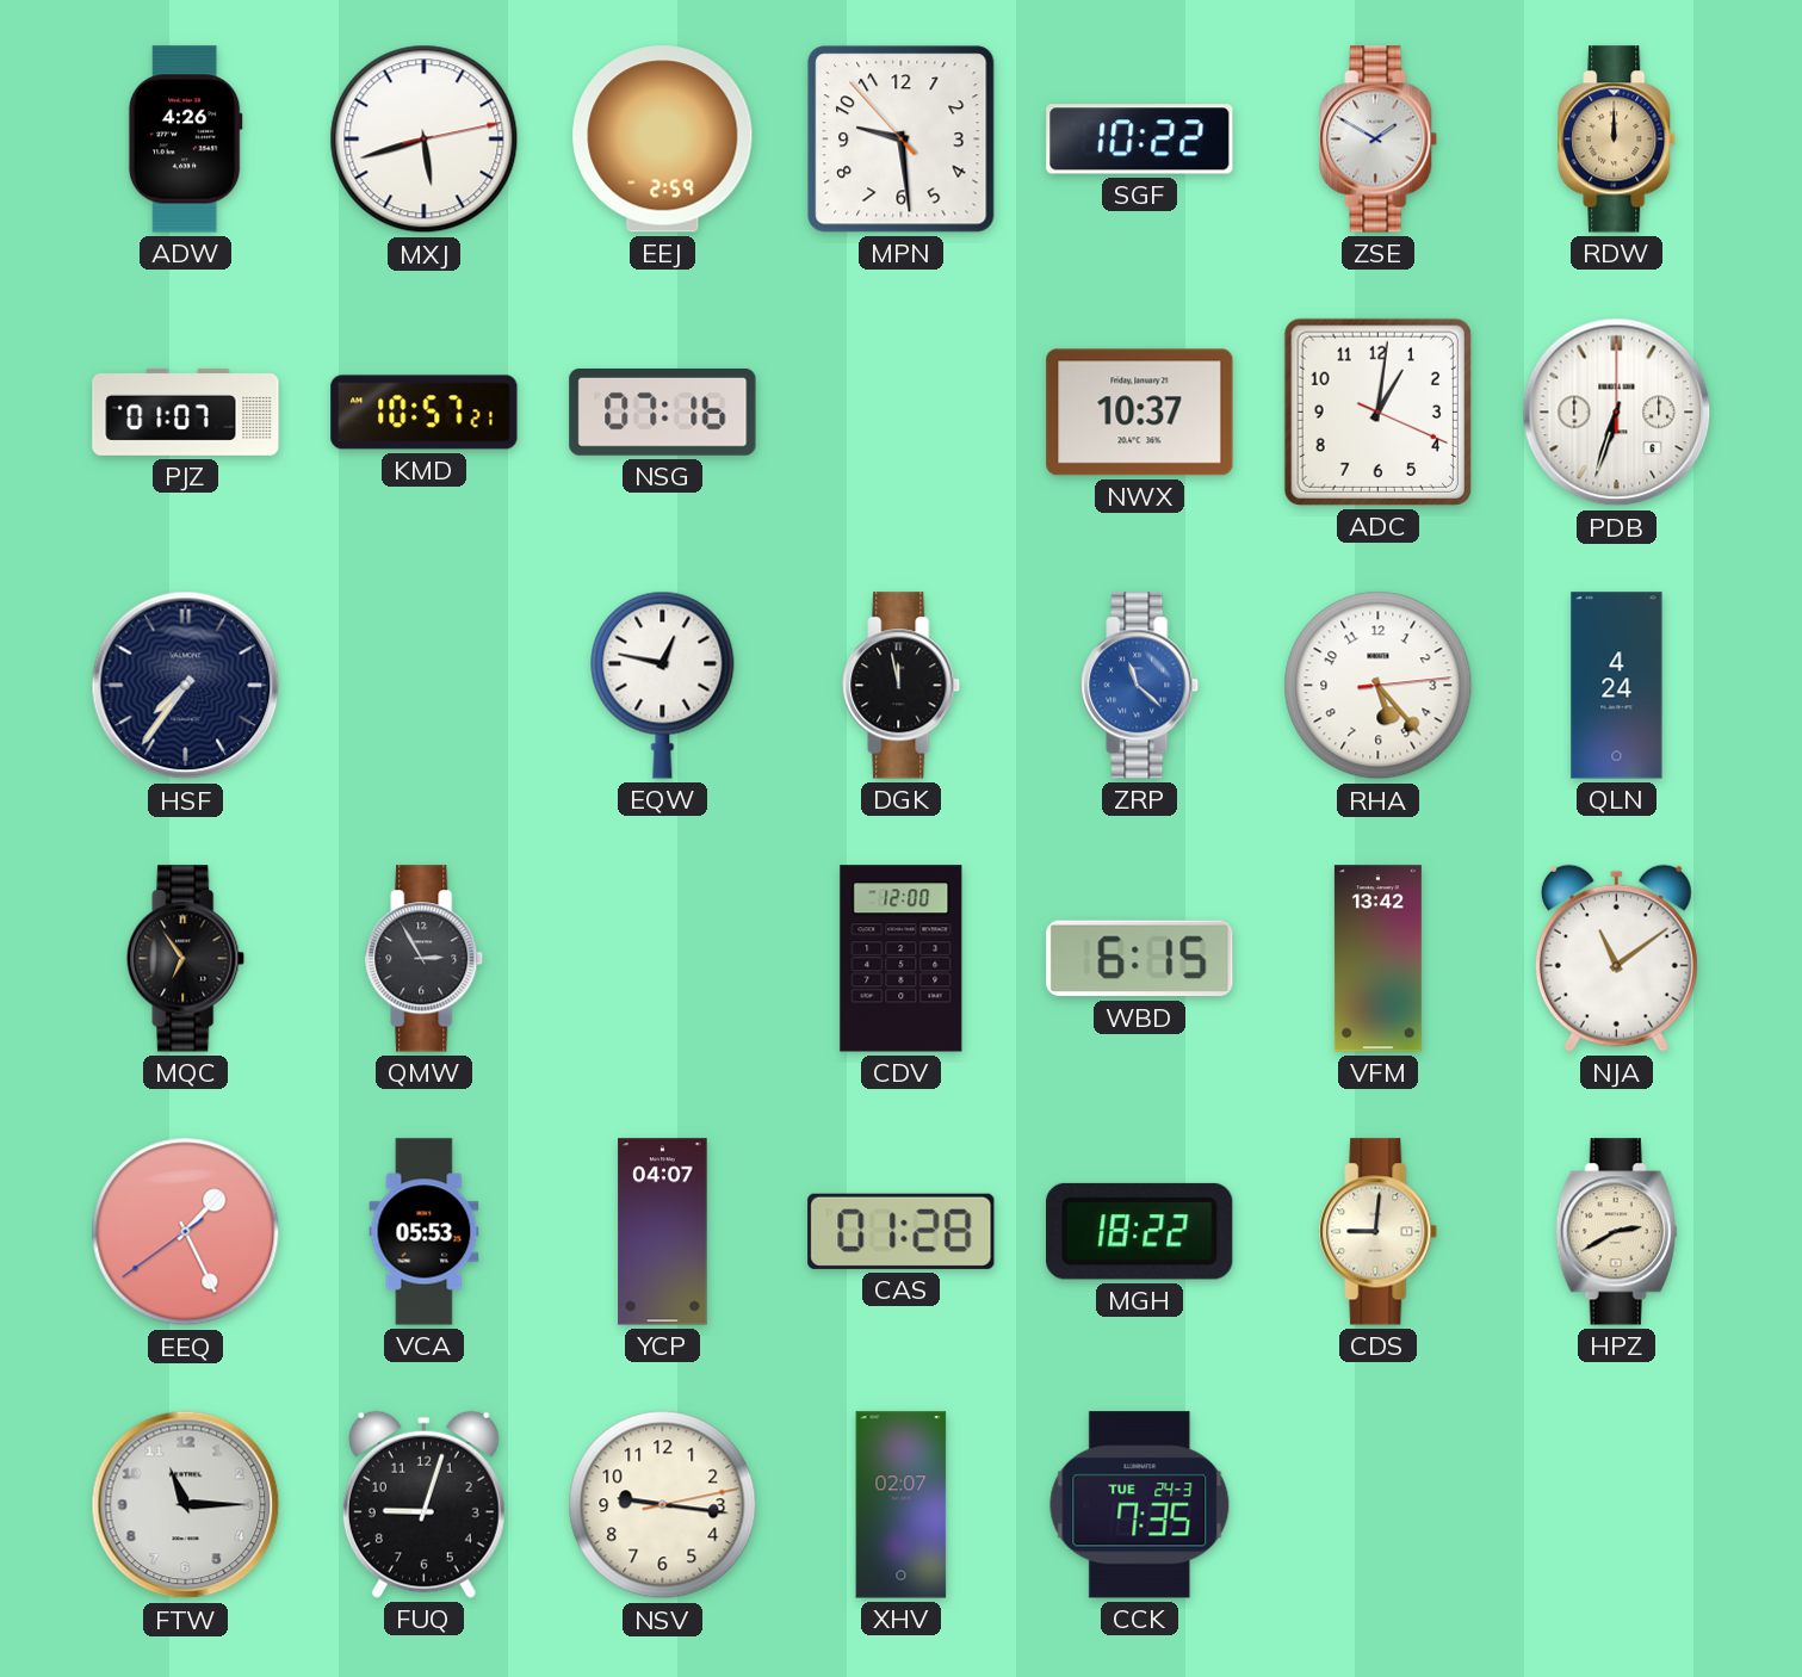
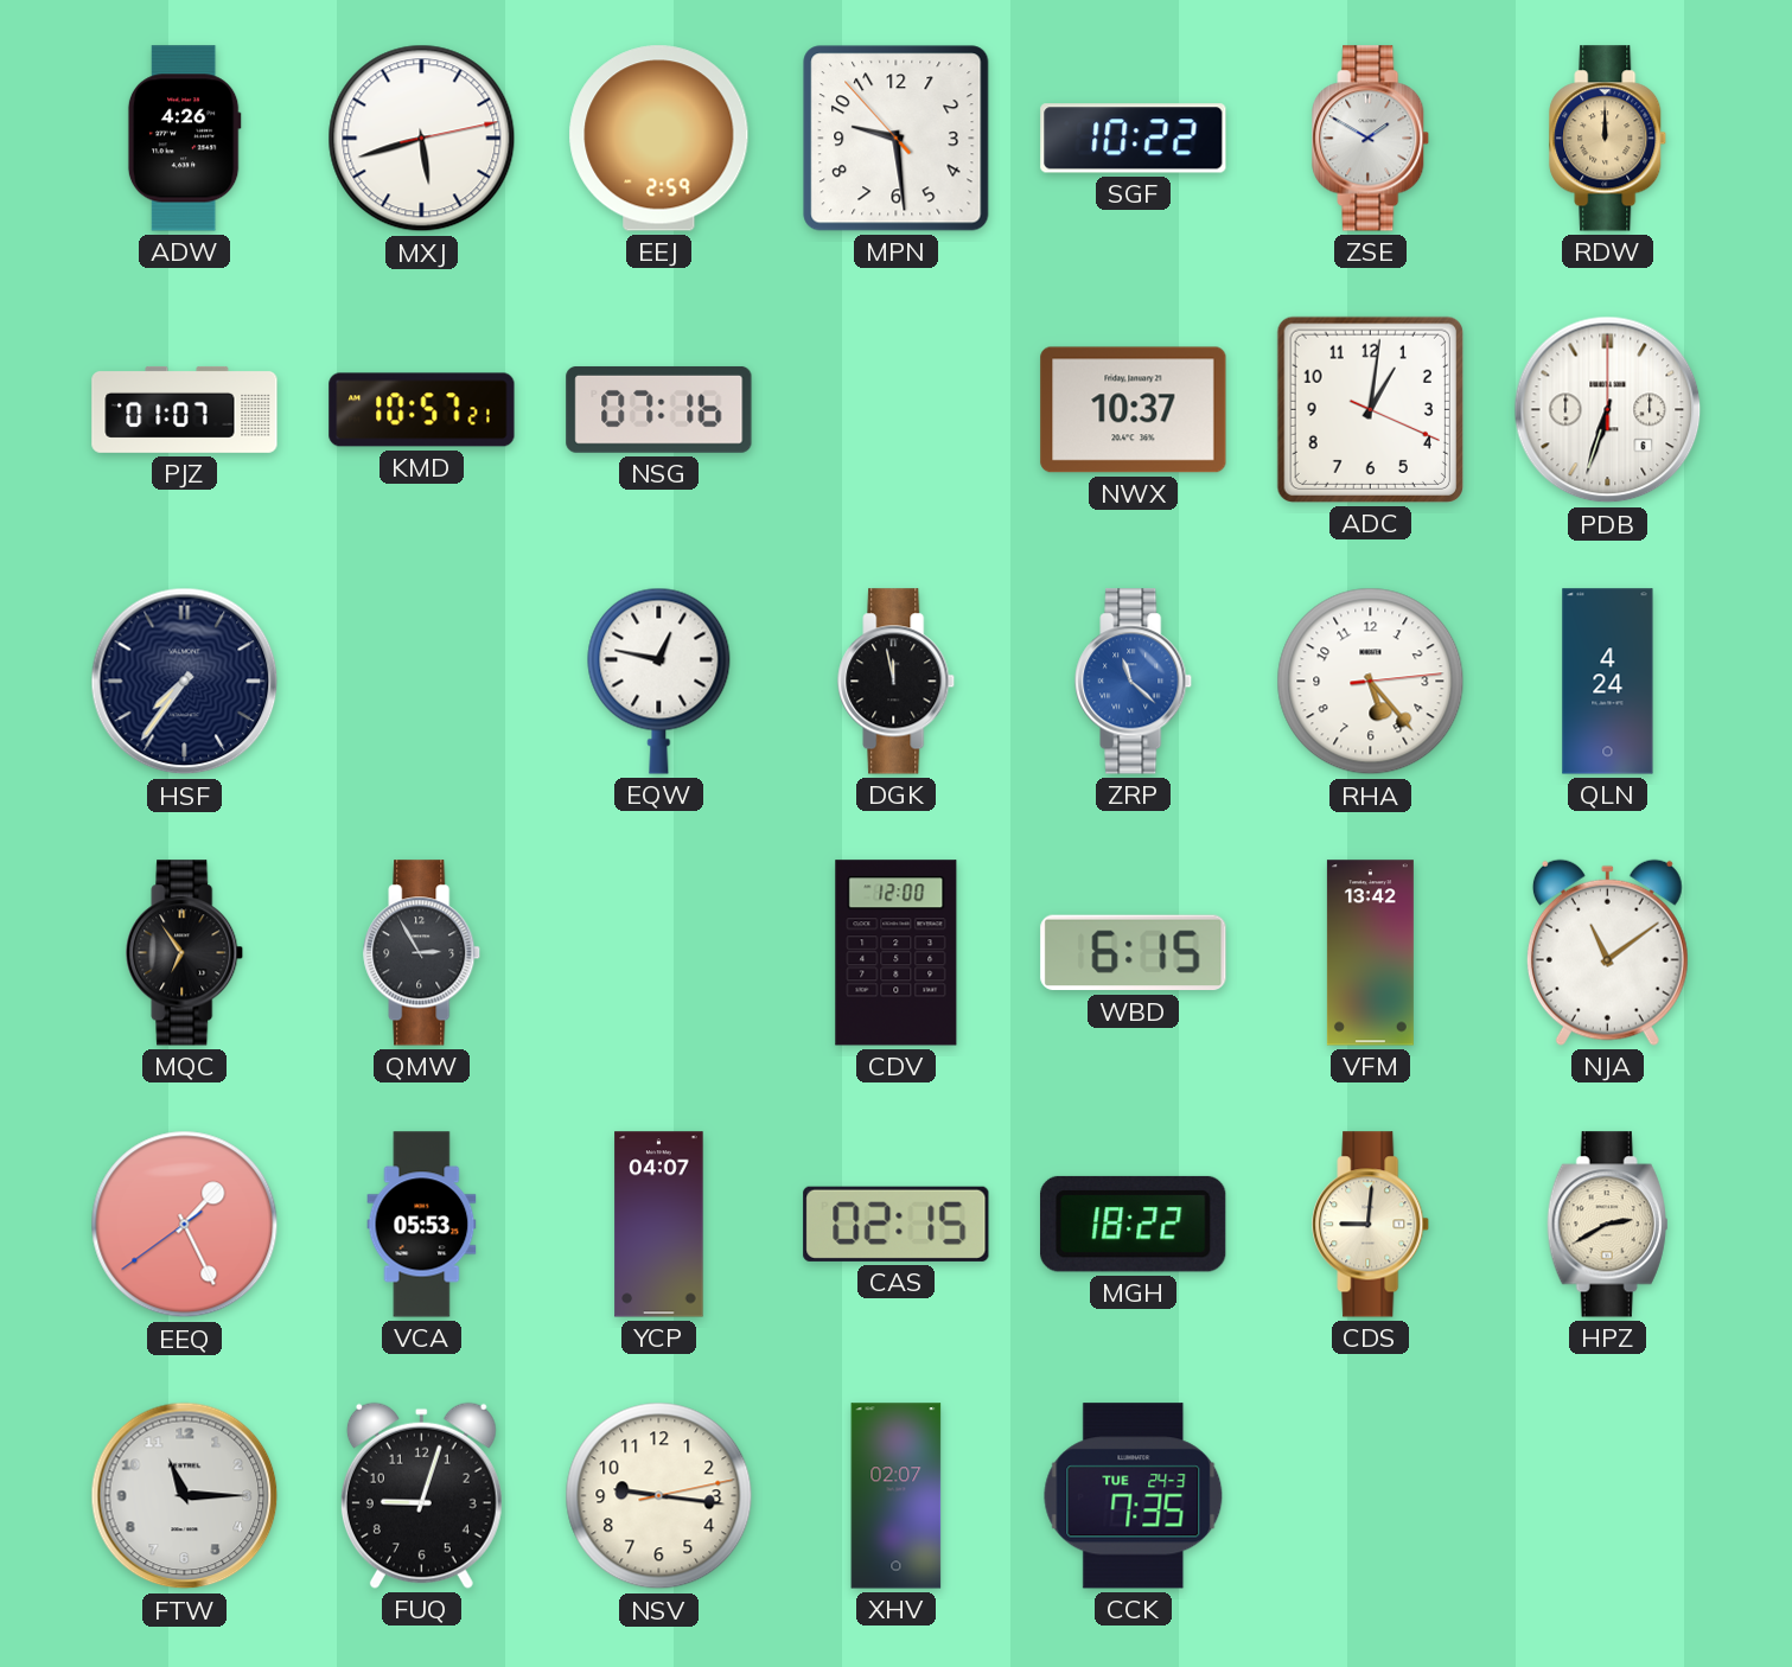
CAS: 01:28 -> 02:15
